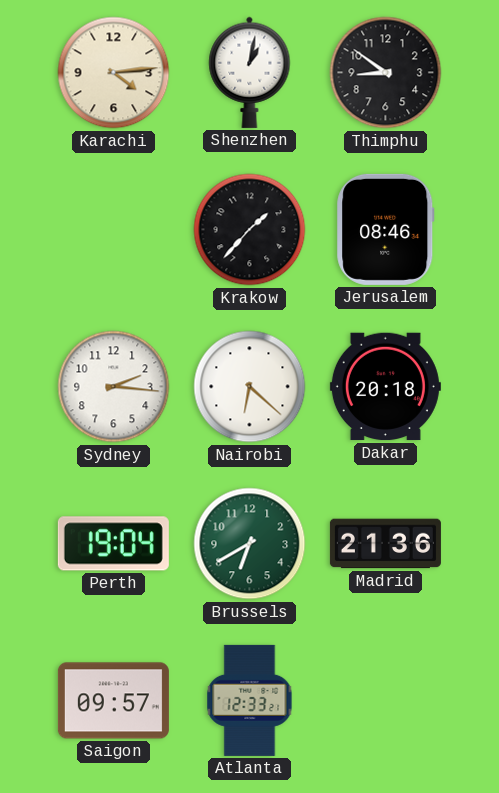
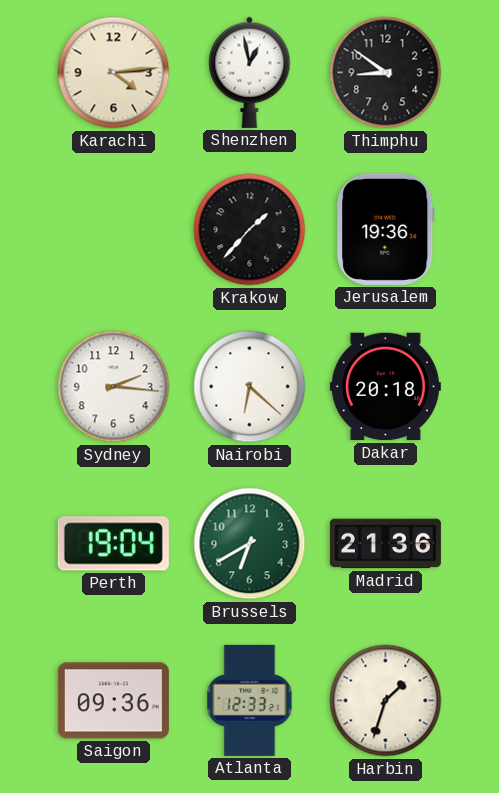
Shenzhen: 1:02 -> 12:58
Jerusalem: 08:46 -> 19:36
Saigon: 09:57 -> 09:36
Harbin: none -> 1:33
